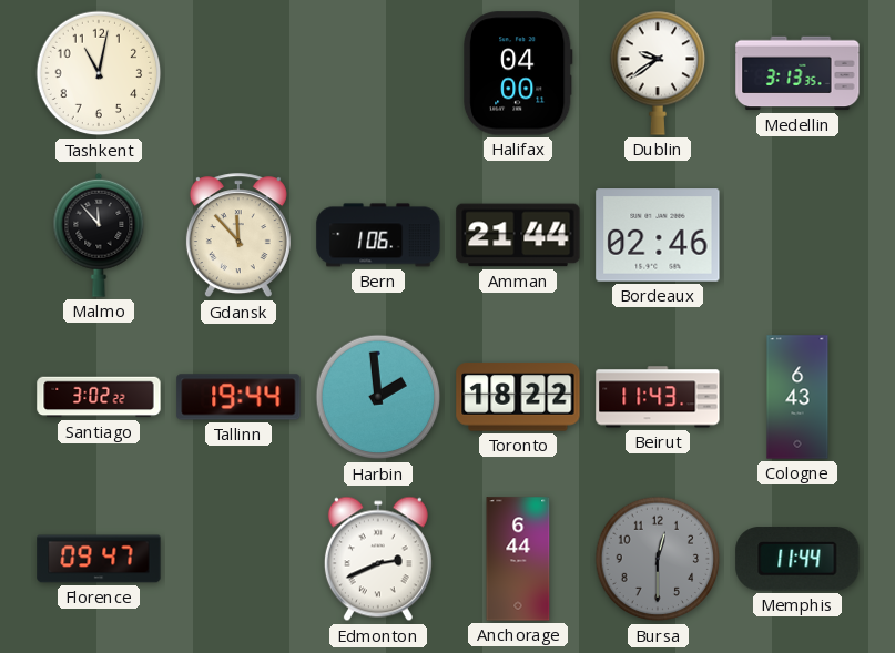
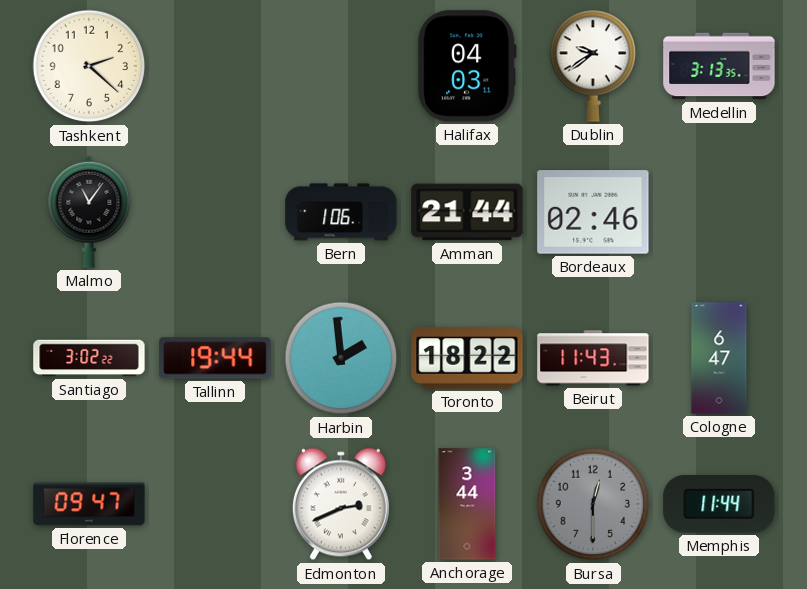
Tashkent: 11:02 -> 2:22
Halifax: 04:00 -> 04:03
Malmo: 11:53 -> 11:06
Gdansk: 11:53 -> none
Cologne: 6:43 -> 6:47
Anchorage: 6:44 -> 3:44
